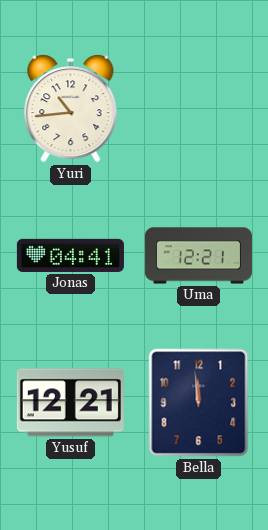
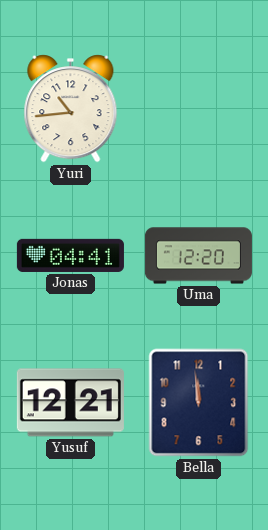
Uma: 12:21 -> 12:20
